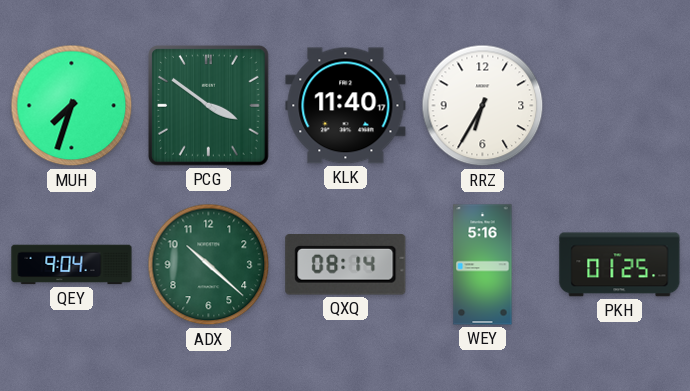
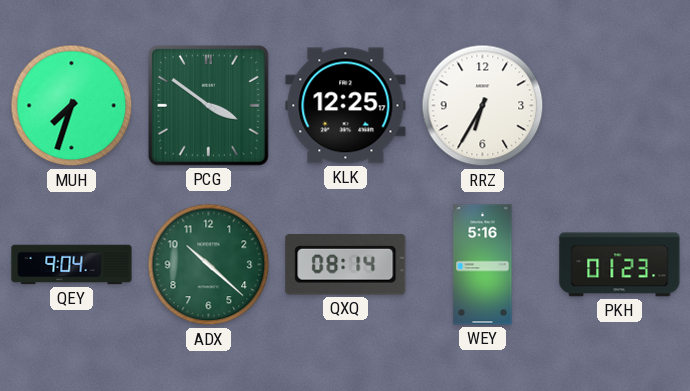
KLK: 11:40 -> 12:25
PKH: 01:25 -> 01:23
